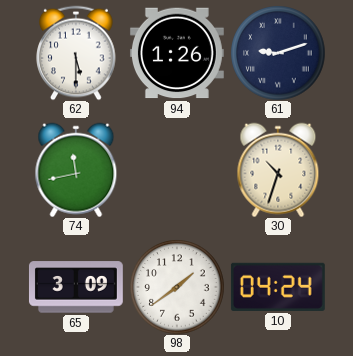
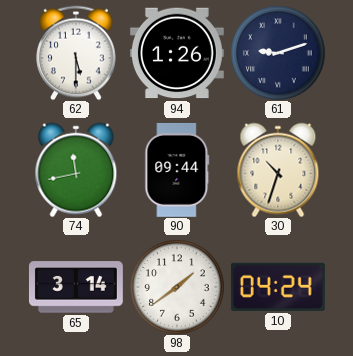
90: none -> 09:44
65: 3:09 -> 3:14
